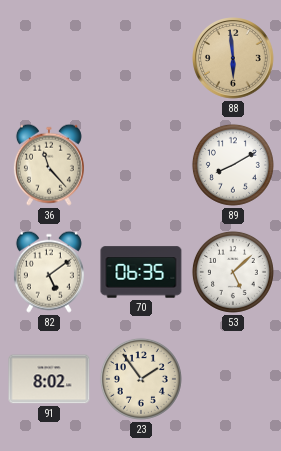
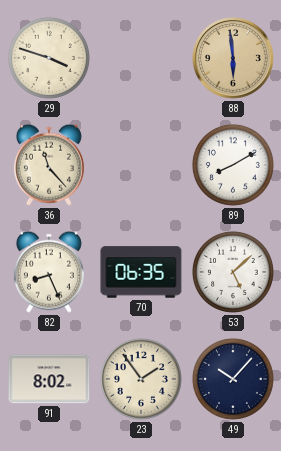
29: none -> 3:48
82: 5:09 -> 8:26
49: none -> 10:07
